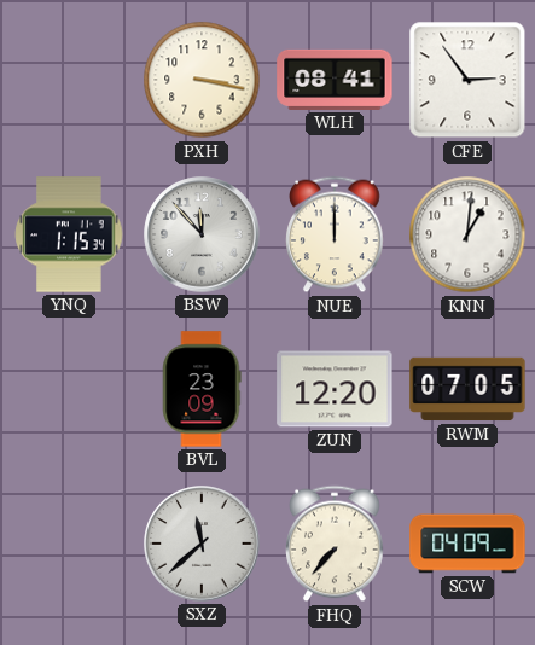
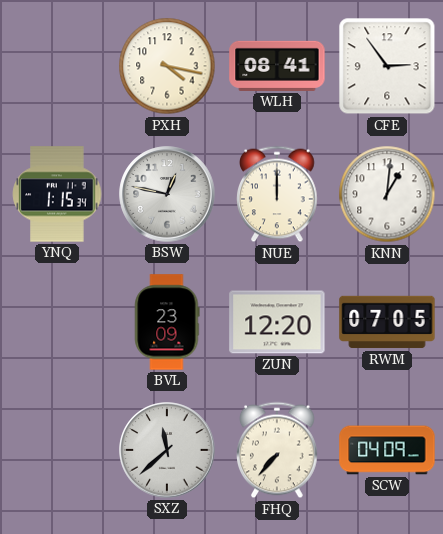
PXH: 3:17 -> 4:17
BSW: 11:53 -> 12:47
